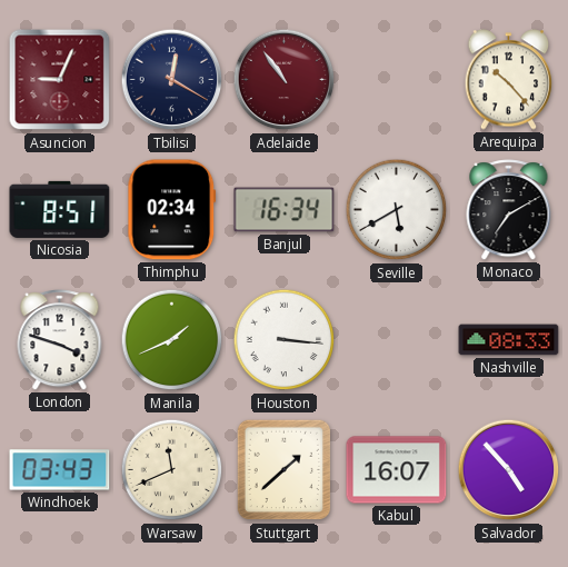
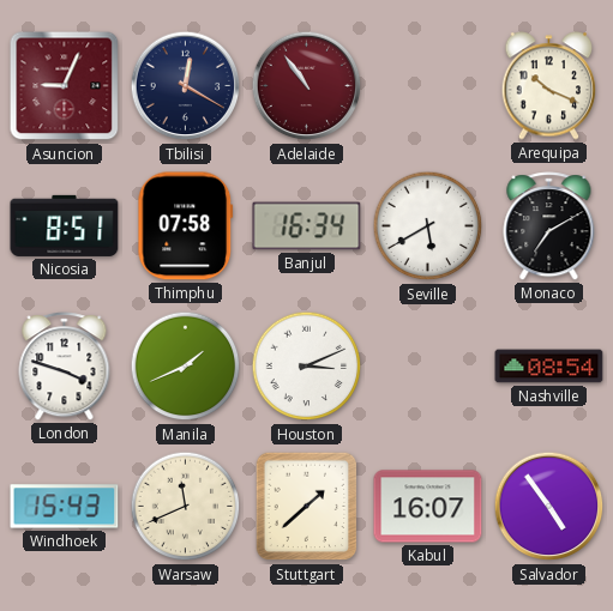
Arequipa: 10:23 -> 10:19
Thimphu: 02:34 -> 07:58
Houston: 3:16 -> 3:11
Nashville: 08:33 -> 08:54
Windhoek: 03:43 -> 15:43
Salvador: 4:53 -> 4:54
